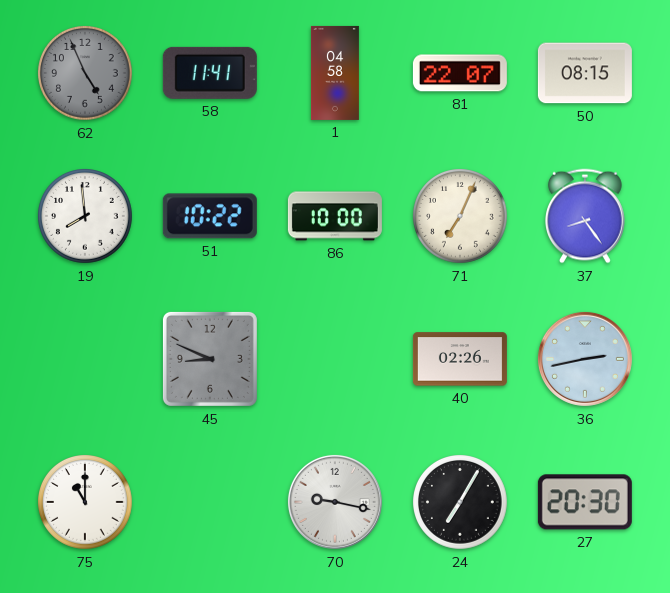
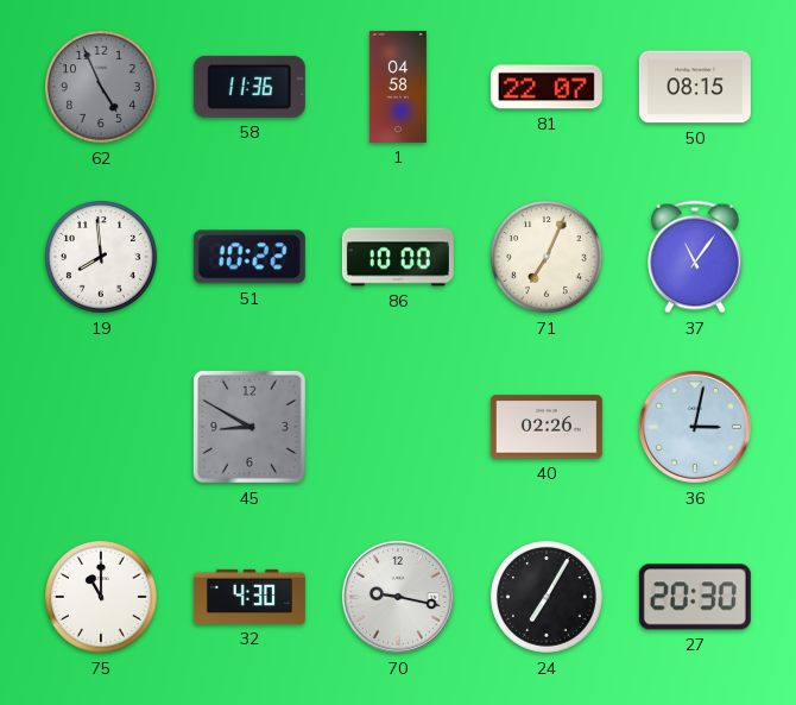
58: 11:41 -> 11:36
37: 8:24 -> 11:06
45: 8:49 -> 8:50
36: 2:43 -> 3:02
32: none -> 4:30
